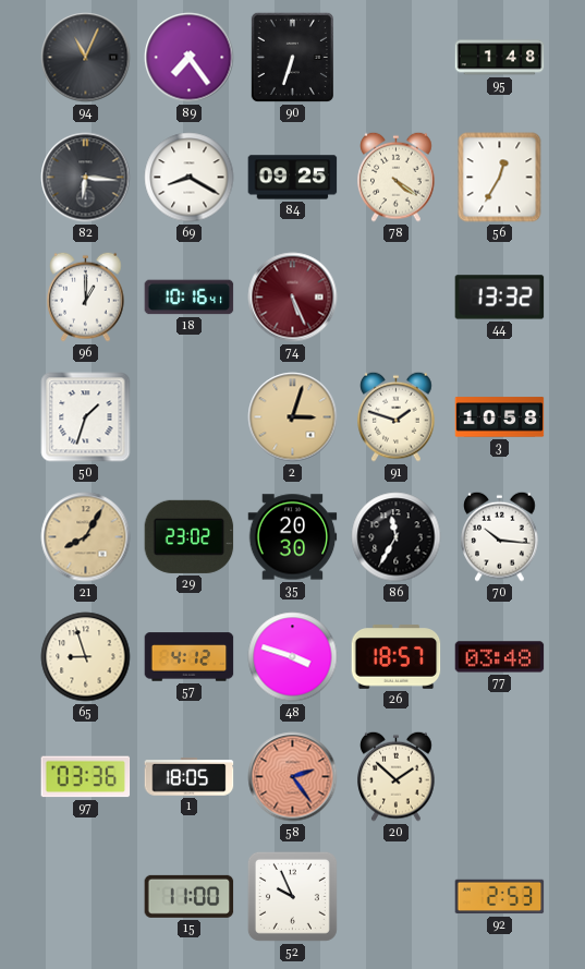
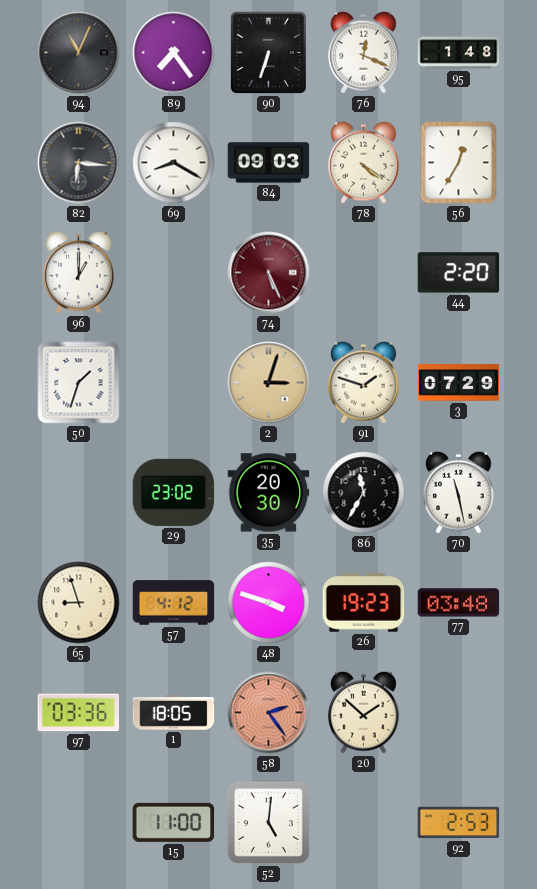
76: none -> 12:19
84: 09:25 -> 09:03
18: 10:16 -> none
44: 13:32 -> 2:20
3: 10:58 -> 07:29
21: 8:05 -> none
70: 10:16 -> 11:28
26: 18:57 -> 19:23
52: 9:56 -> 5:01
